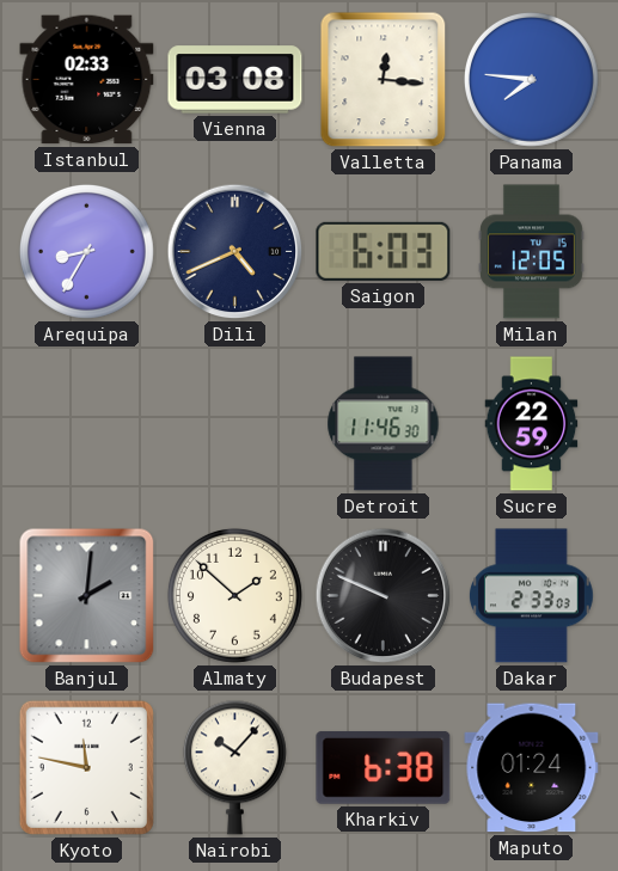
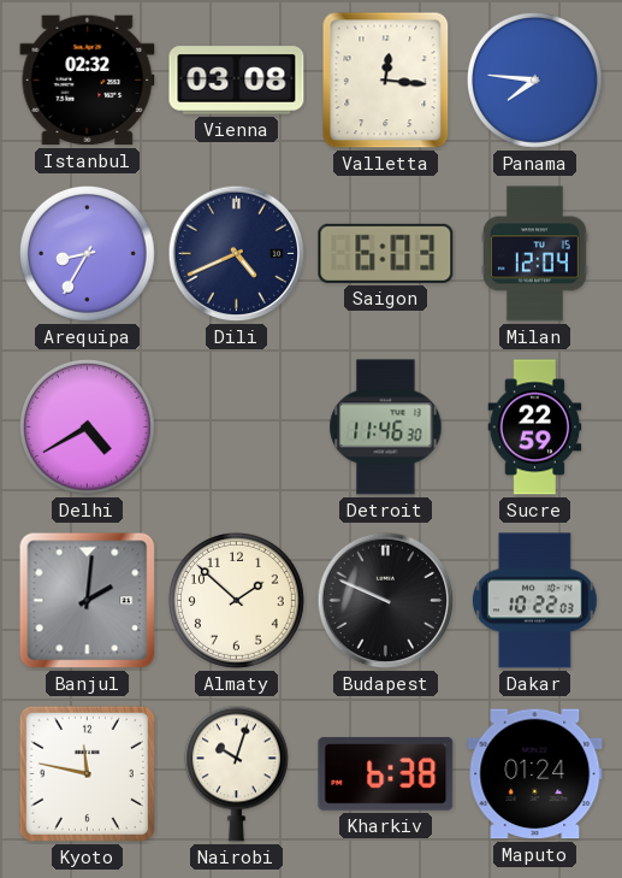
Istanbul: 02:33 -> 02:32
Milan: 12:05 -> 12:04
Delhi: none -> 4:40
Dakar: 2:33 -> 10:22
Nairobi: 10:07 -> 10:03
